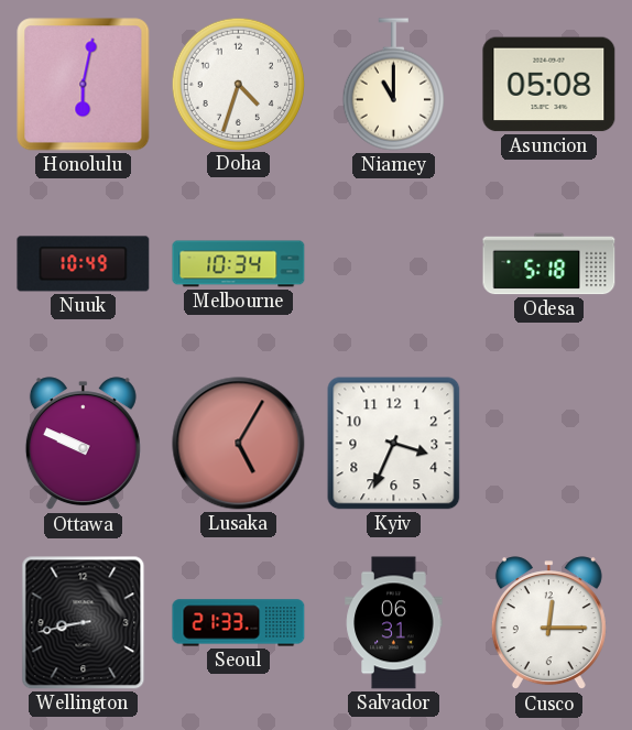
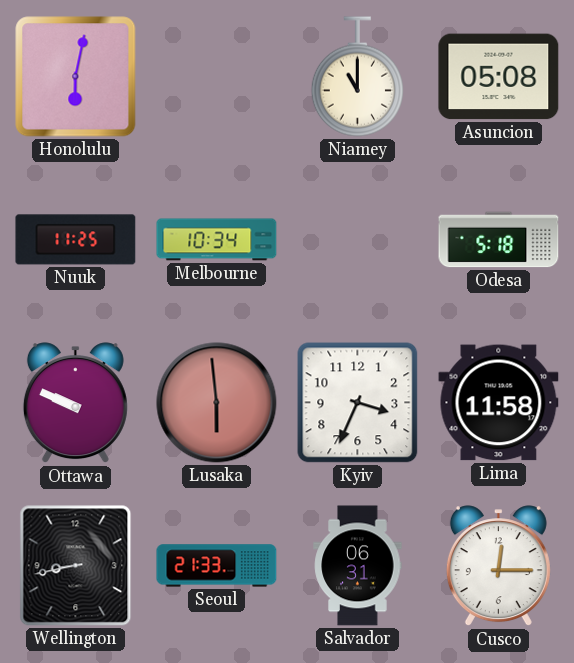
Doha: 4:33 -> none
Nuuk: 10:49 -> 11:25
Lusaka: 5:05 -> 5:59
Lima: none -> 11:58
